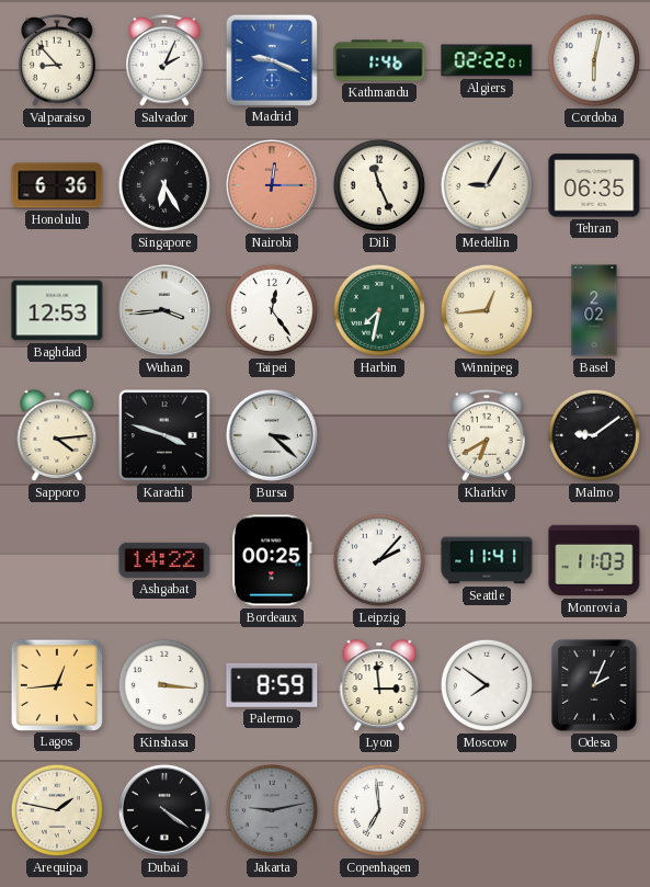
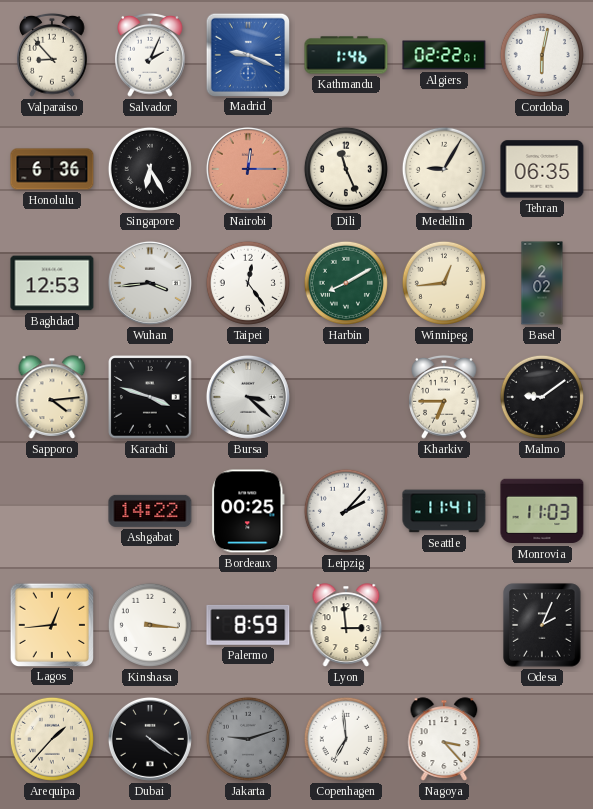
Harbin: 7:32 -> 8:10
Kharkiv: 6:40 -> 6:45
Moscow: 7:51 -> none
Arequipa: 1:47 -> 1:37
Jakarta: 9:13 -> 9:12
Nagoya: none -> 3:23
